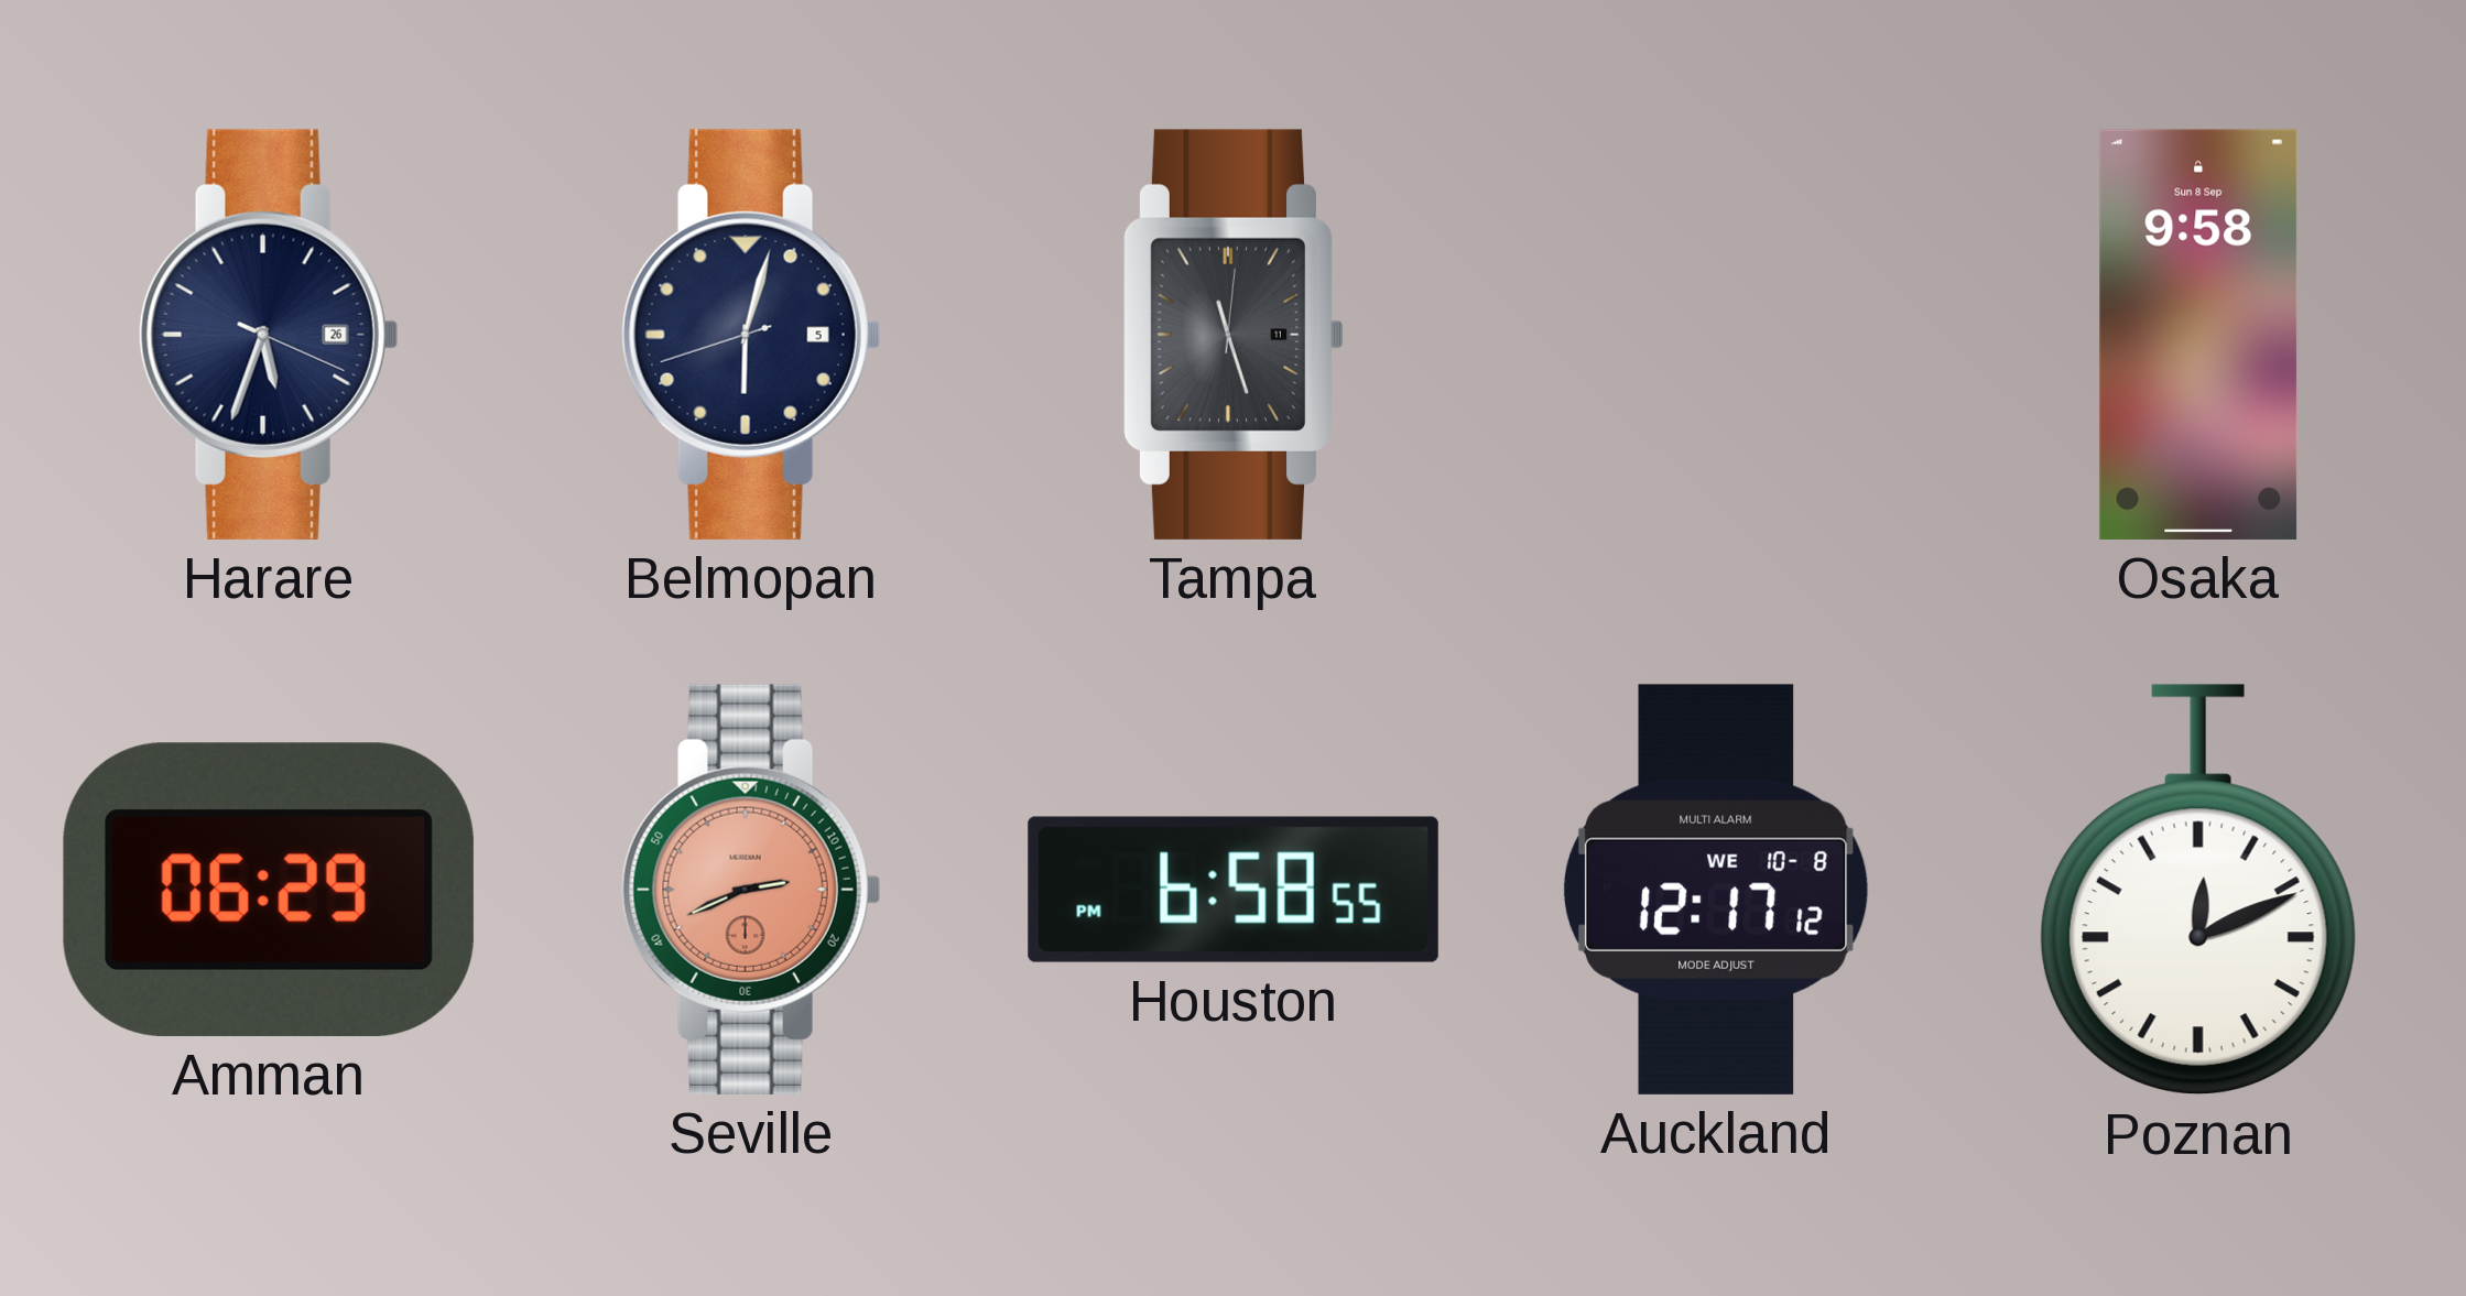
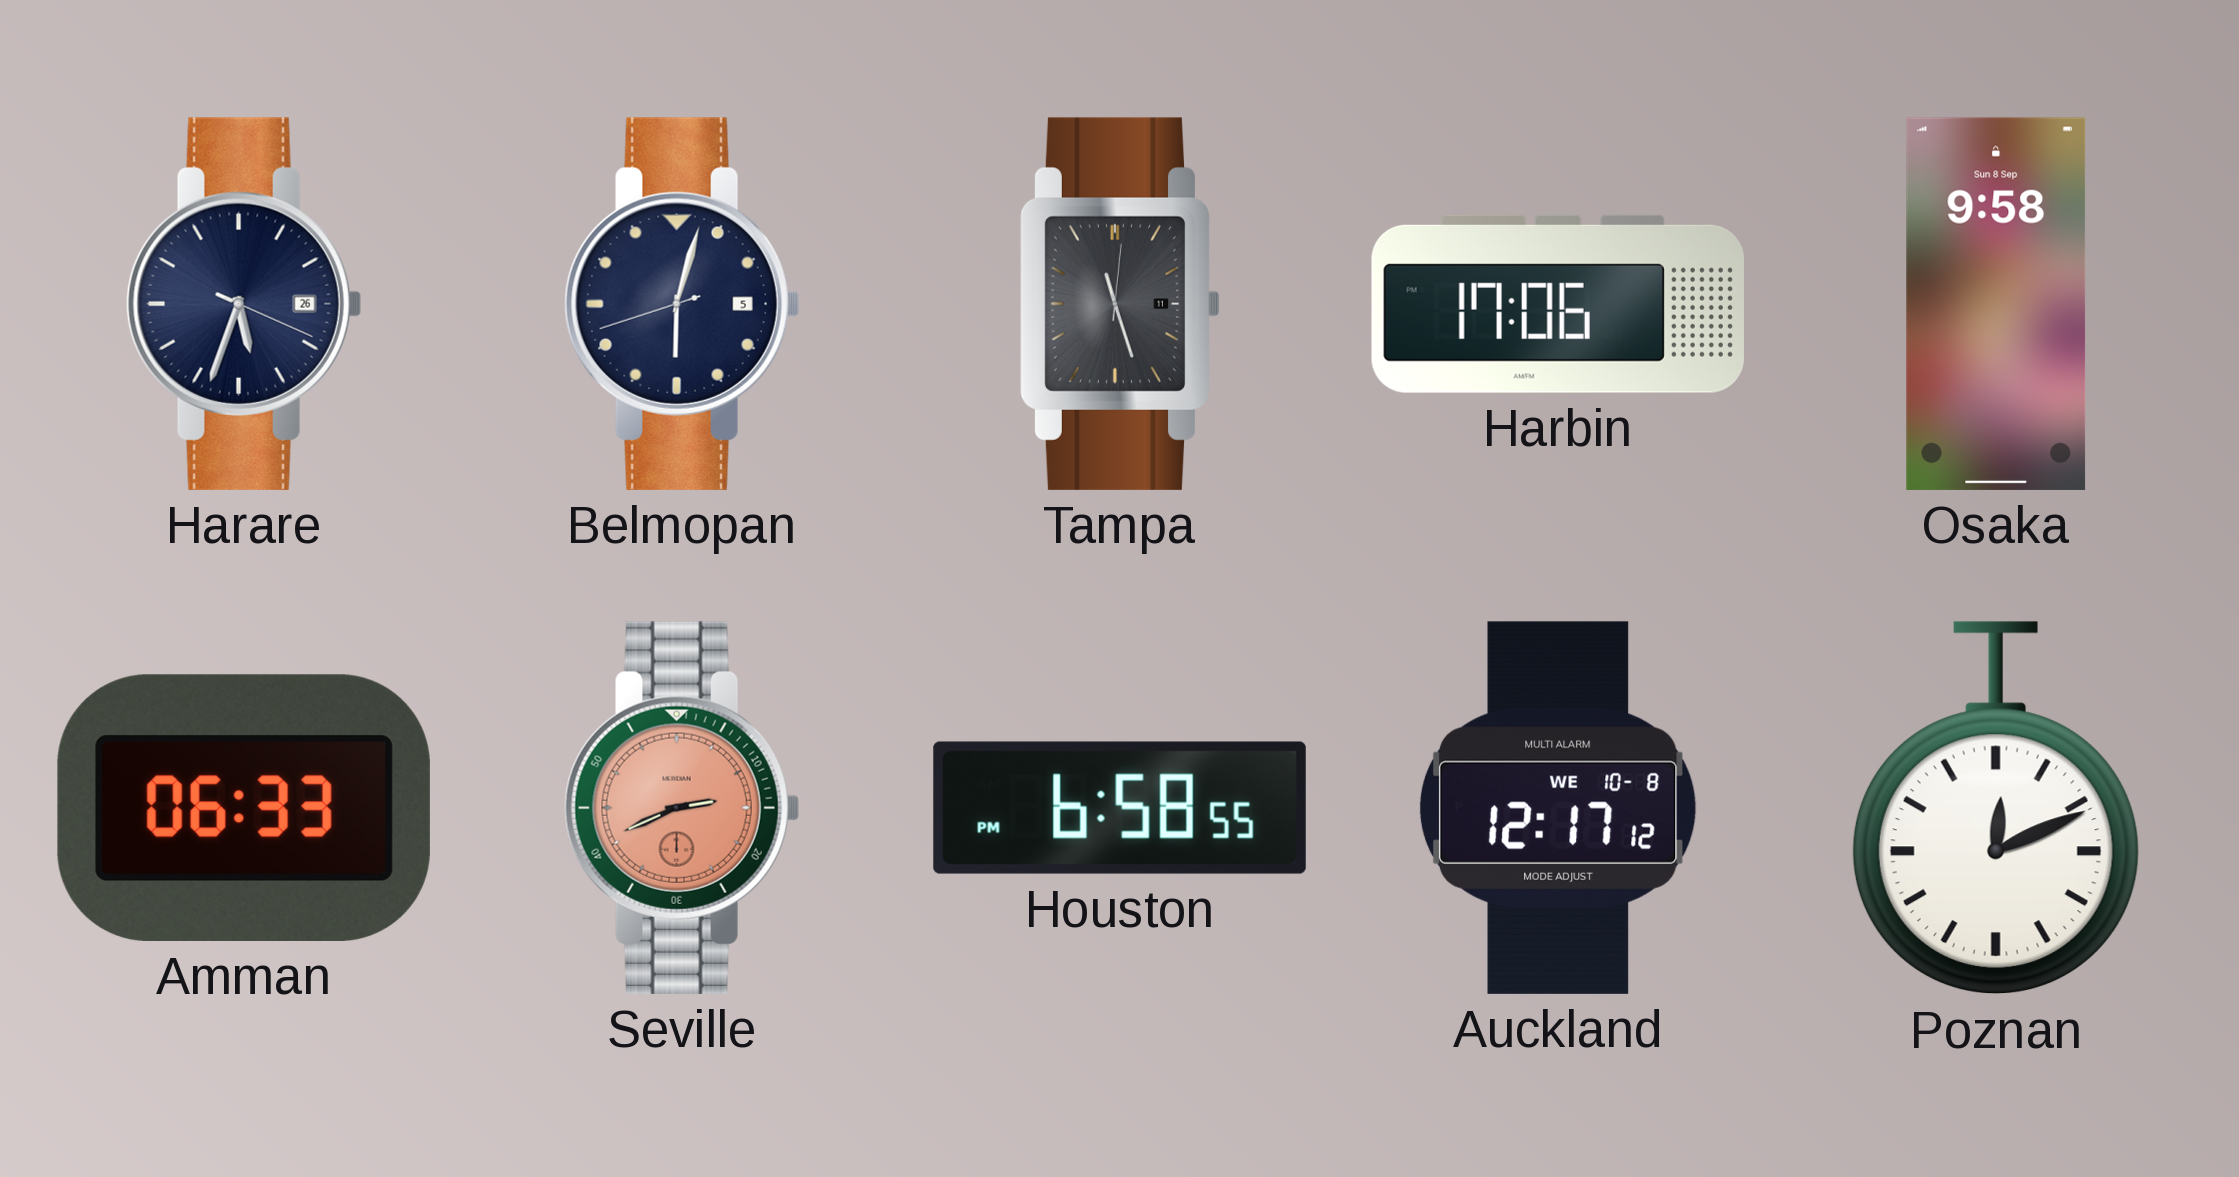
Harbin: none -> 17:06
Amman: 06:29 -> 06:33
